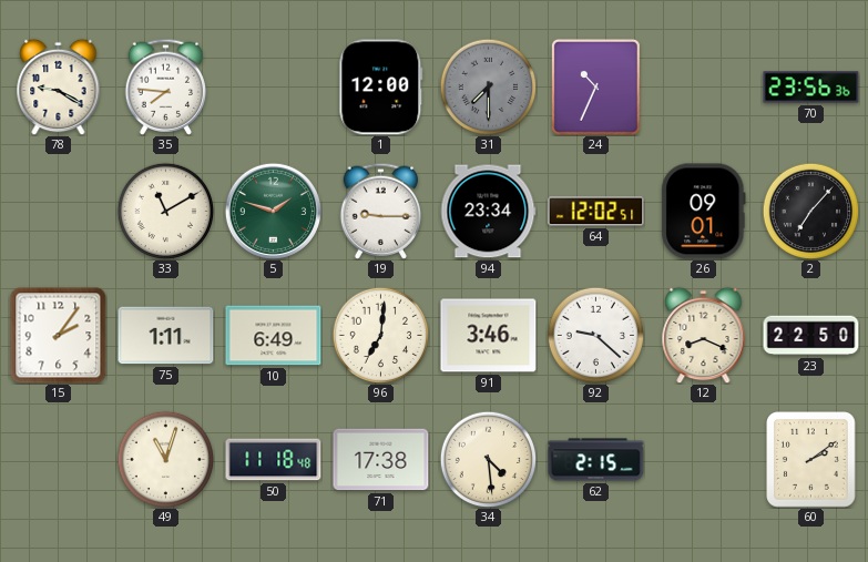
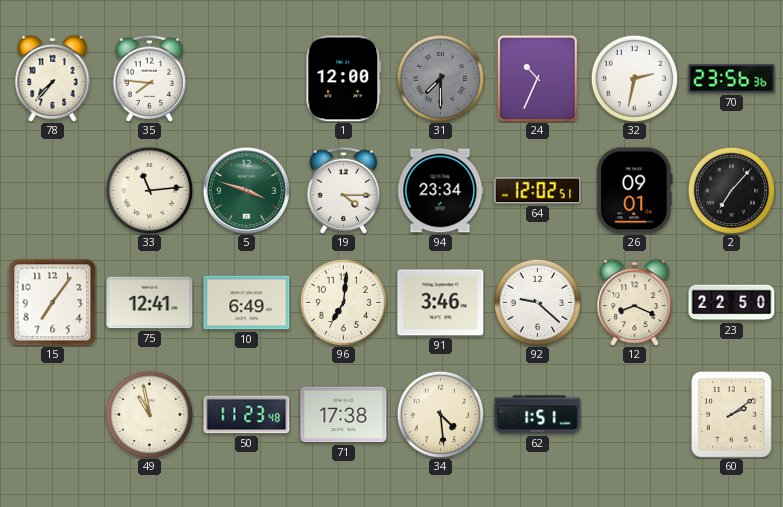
78: 9:20 -> 7:37
32: none -> 2:32
33: 11:10 -> 11:14
5: 1:48 -> 3:48
19: 9:15 -> 4:15
15: 2:06 -> 7:06
75: 1:11 -> 12:41
49: 11:03 -> 10:58
50: 11:18 -> 11:23
62: 2:15 -> 1:51
